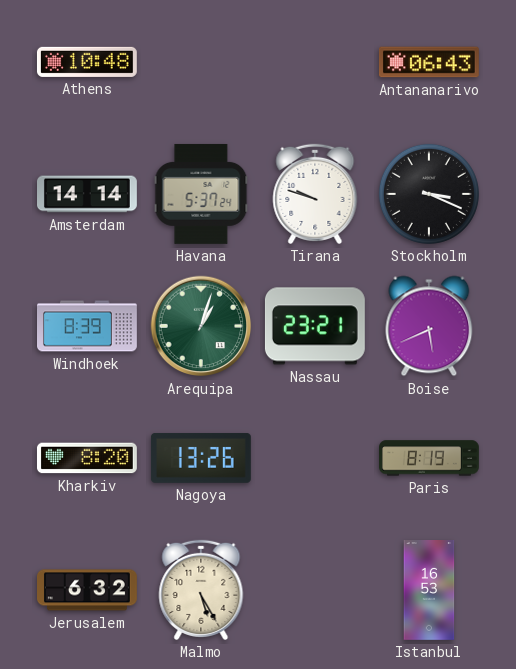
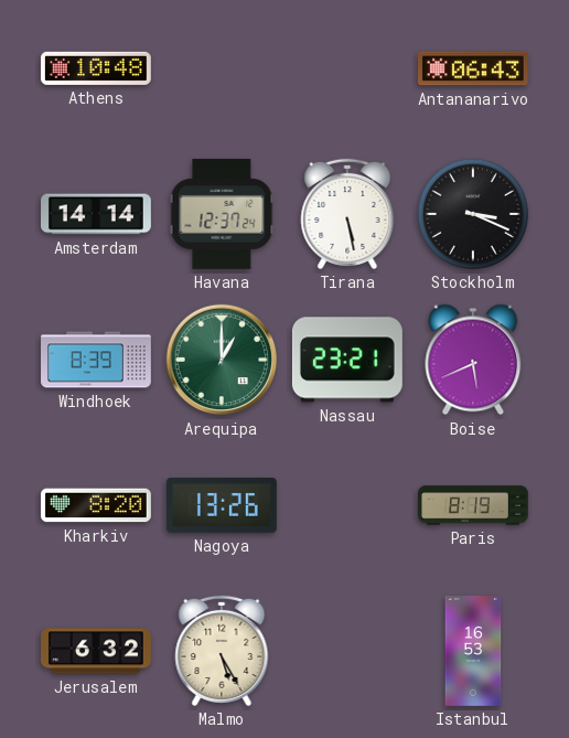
Havana: 5:37 -> 12:37
Tirana: 9:48 -> 5:28
Arequipa: 1:03 -> 1:00
